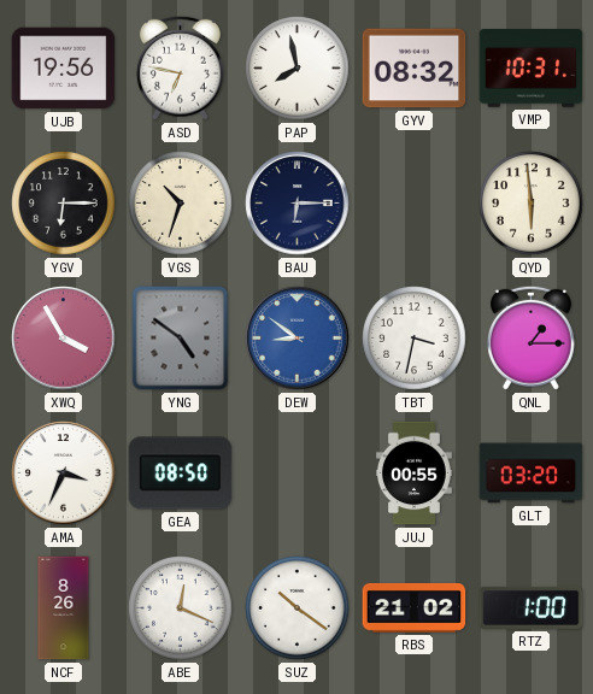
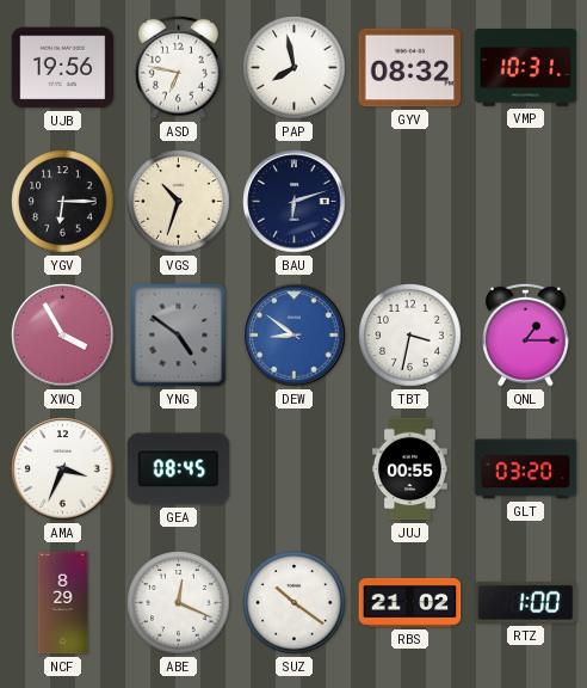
BAU: 6:15 -> 6:12
QYD: 5:59 -> none
GEA: 08:50 -> 08:45
NCF: 8:26 -> 8:29
